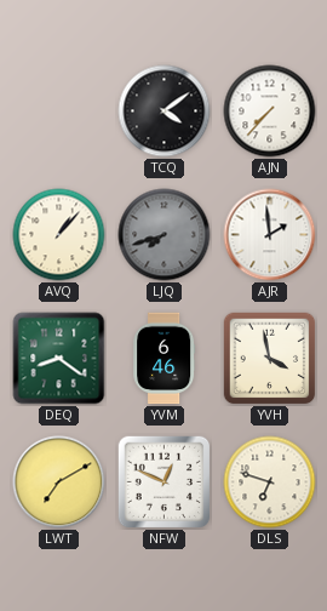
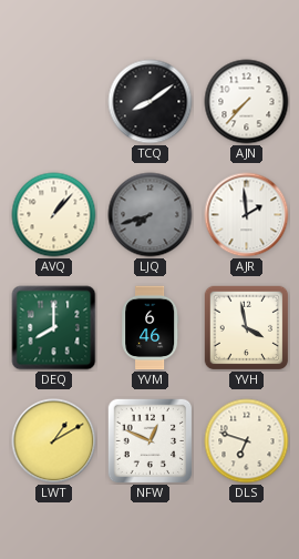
TCQ: 4:09 -> 8:09
DEQ: 8:21 -> 8:00
LWT: 7:10 -> 1:10
